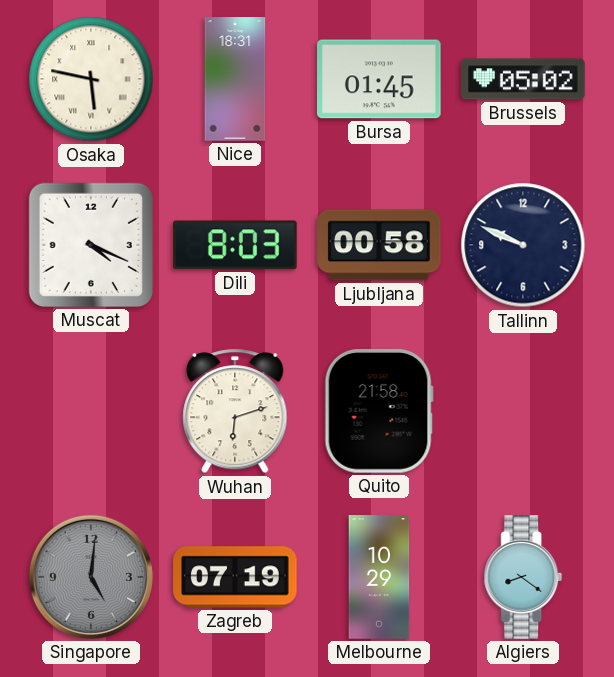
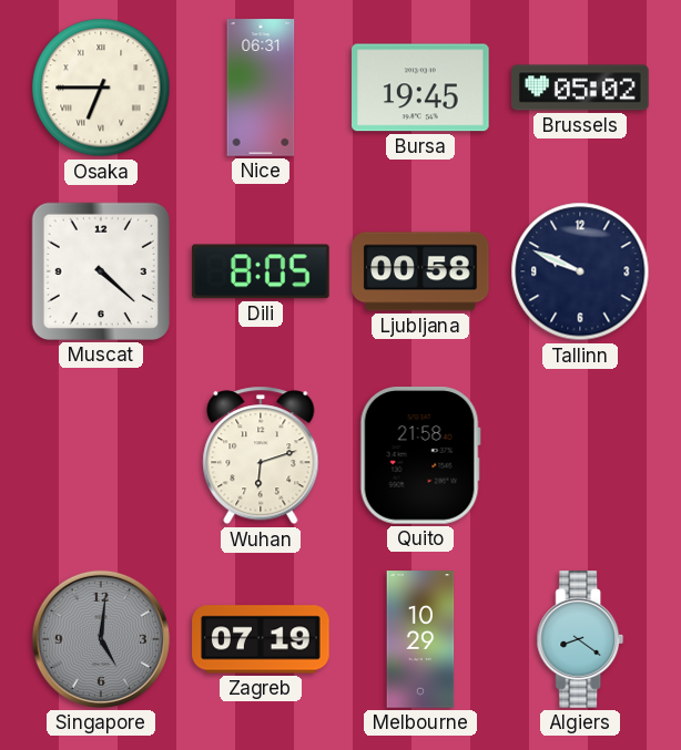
Osaka: 5:47 -> 6:45
Nice: 18:31 -> 06:31
Bursa: 01:45 -> 19:45
Muscat: 4:19 -> 4:22
Dili: 8:03 -> 8:05
